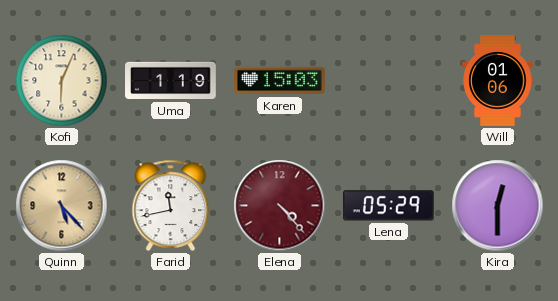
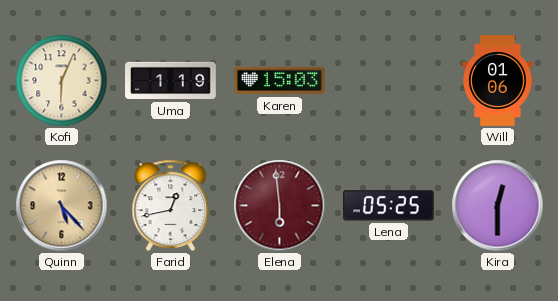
Farid: 11:43 -> 12:43
Elena: 4:23 -> 5:59
Lena: 05:29 -> 05:25
